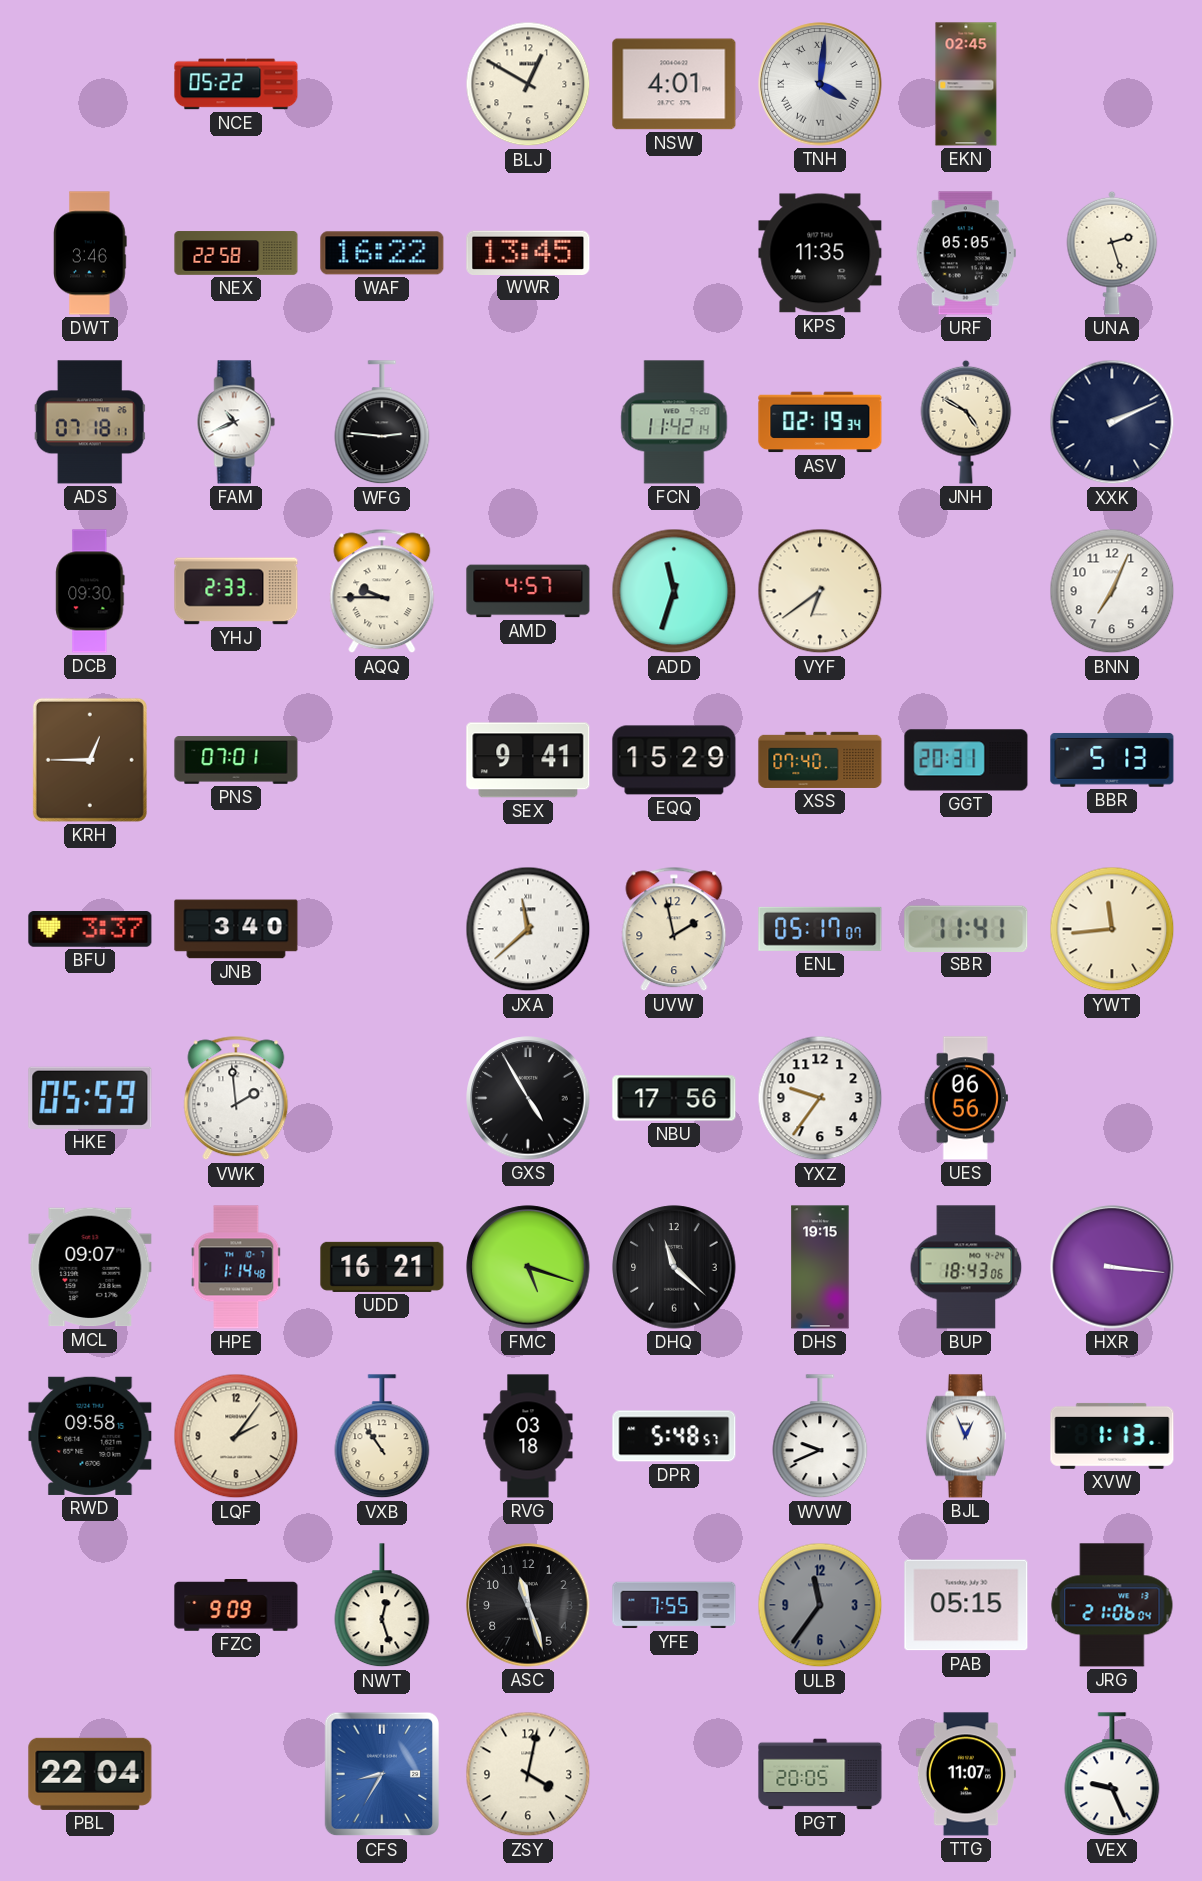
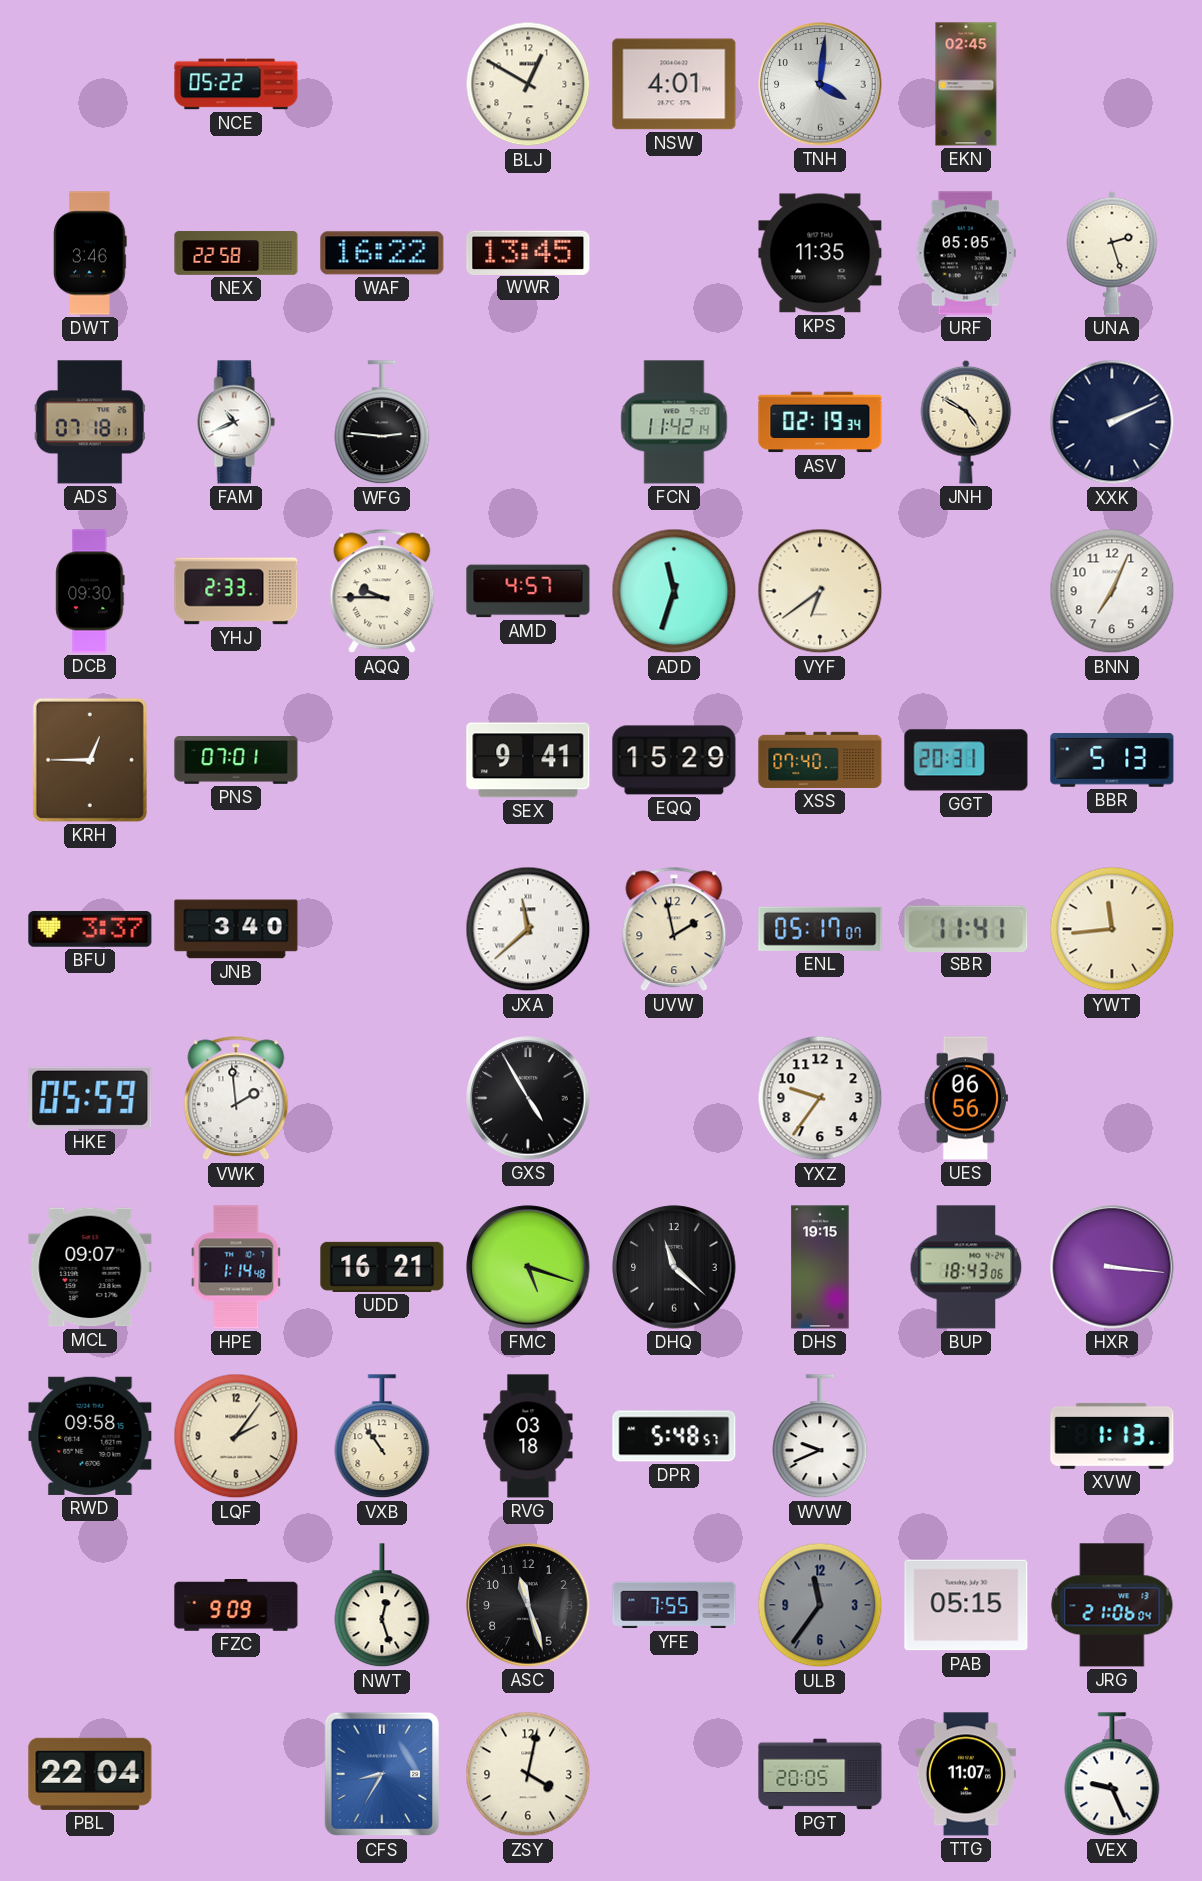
TNH numerals: Roman -> Arabic
NBU: 17:56 -> none
BJL: 12:56 -> none
